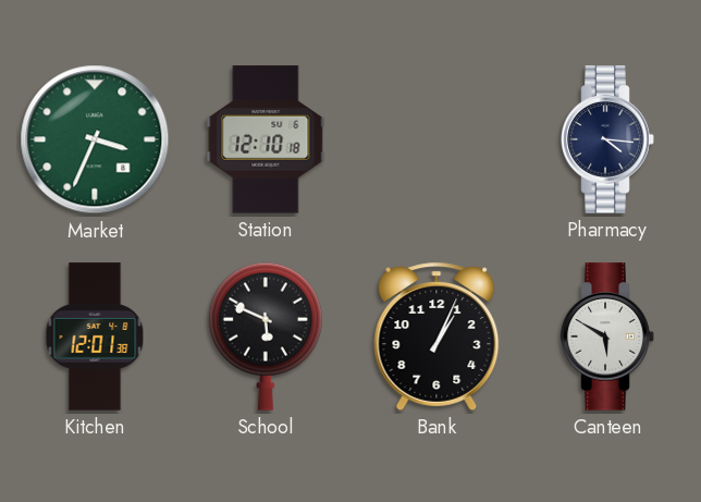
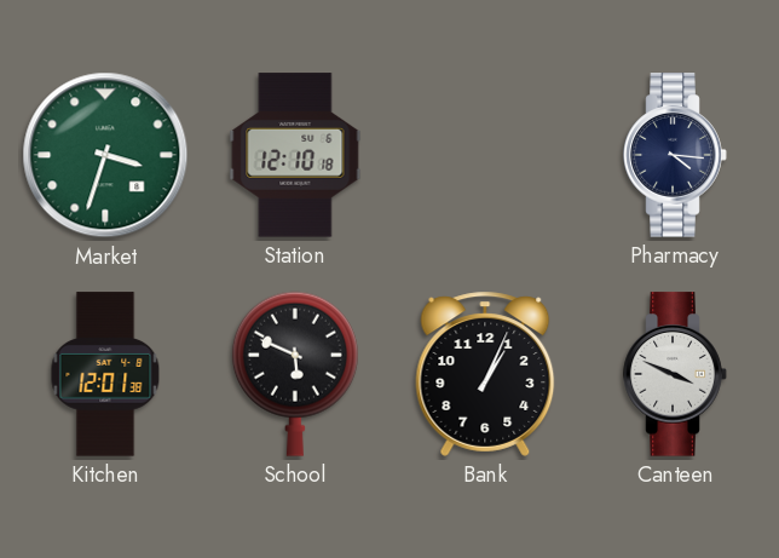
Market: 3:34 -> 3:33
Canteen: 5:50 -> 3:49
